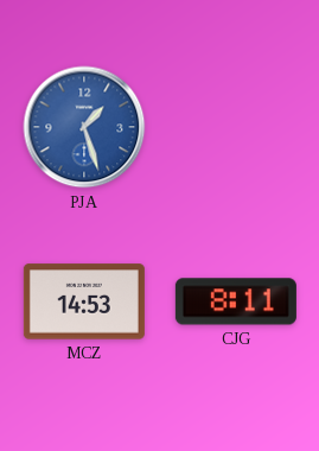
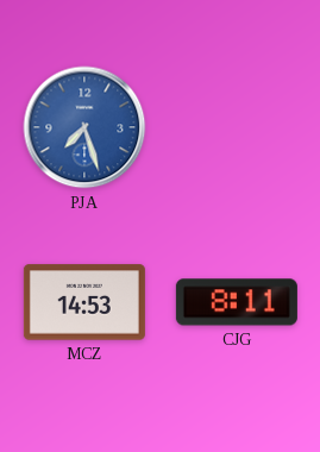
PJA: 1:27 -> 7:27
